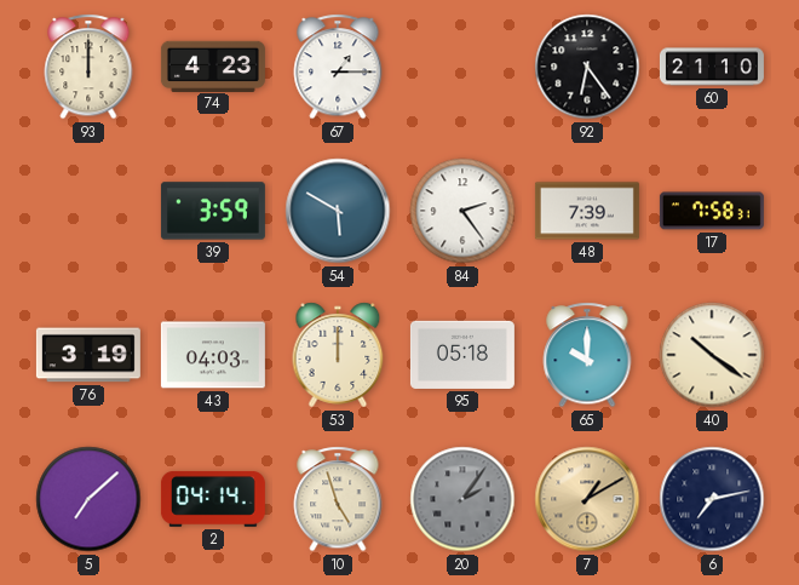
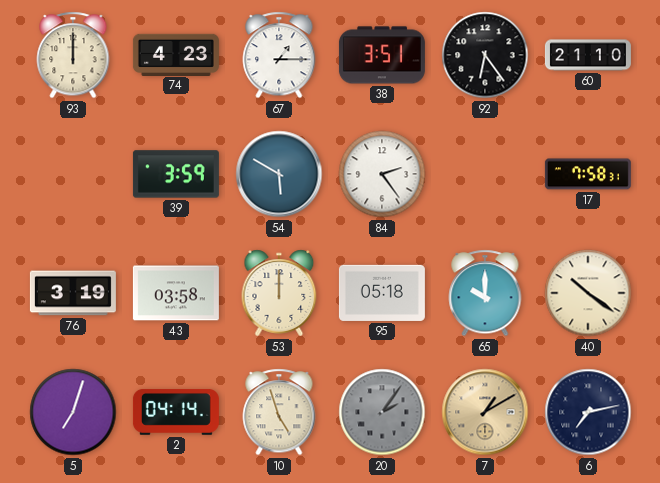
38: none -> 3:51
48: 7:39 -> none
43: 04:03 -> 03:58
5: 7:08 -> 7:03
